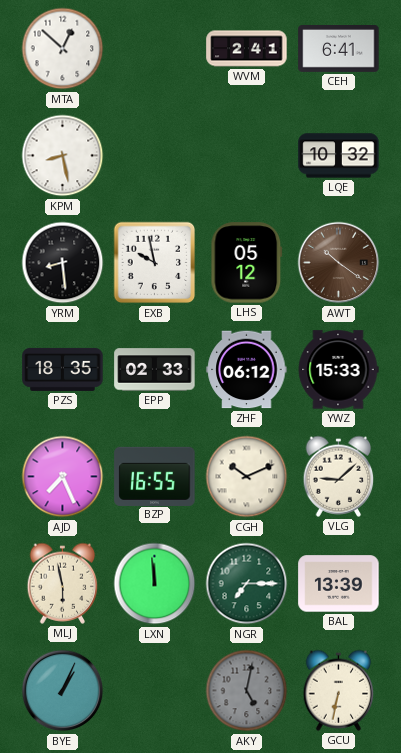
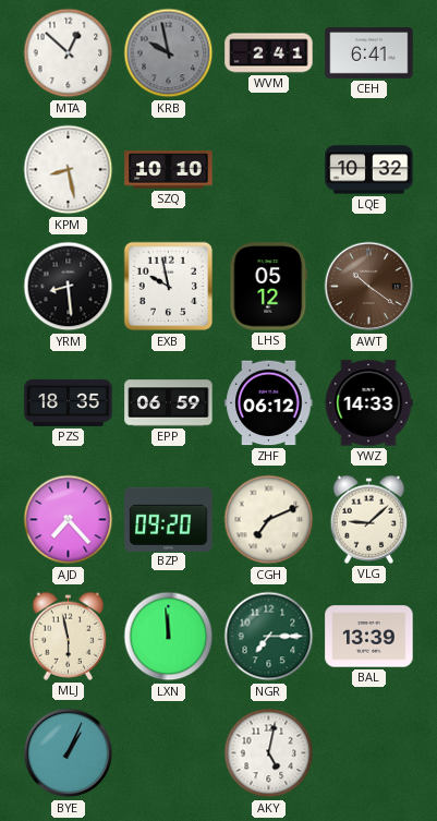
KRB: none -> 9:58
SZQ: none -> 10:10
EPP: 02:33 -> 06:59
YWZ: 15:33 -> 14:33
AJD: 7:26 -> 7:23
BZP: 16:55 -> 09:20
CGH: 10:11 -> 7:11
AKY dial: grey -> white
GCU: 6:32 -> none
